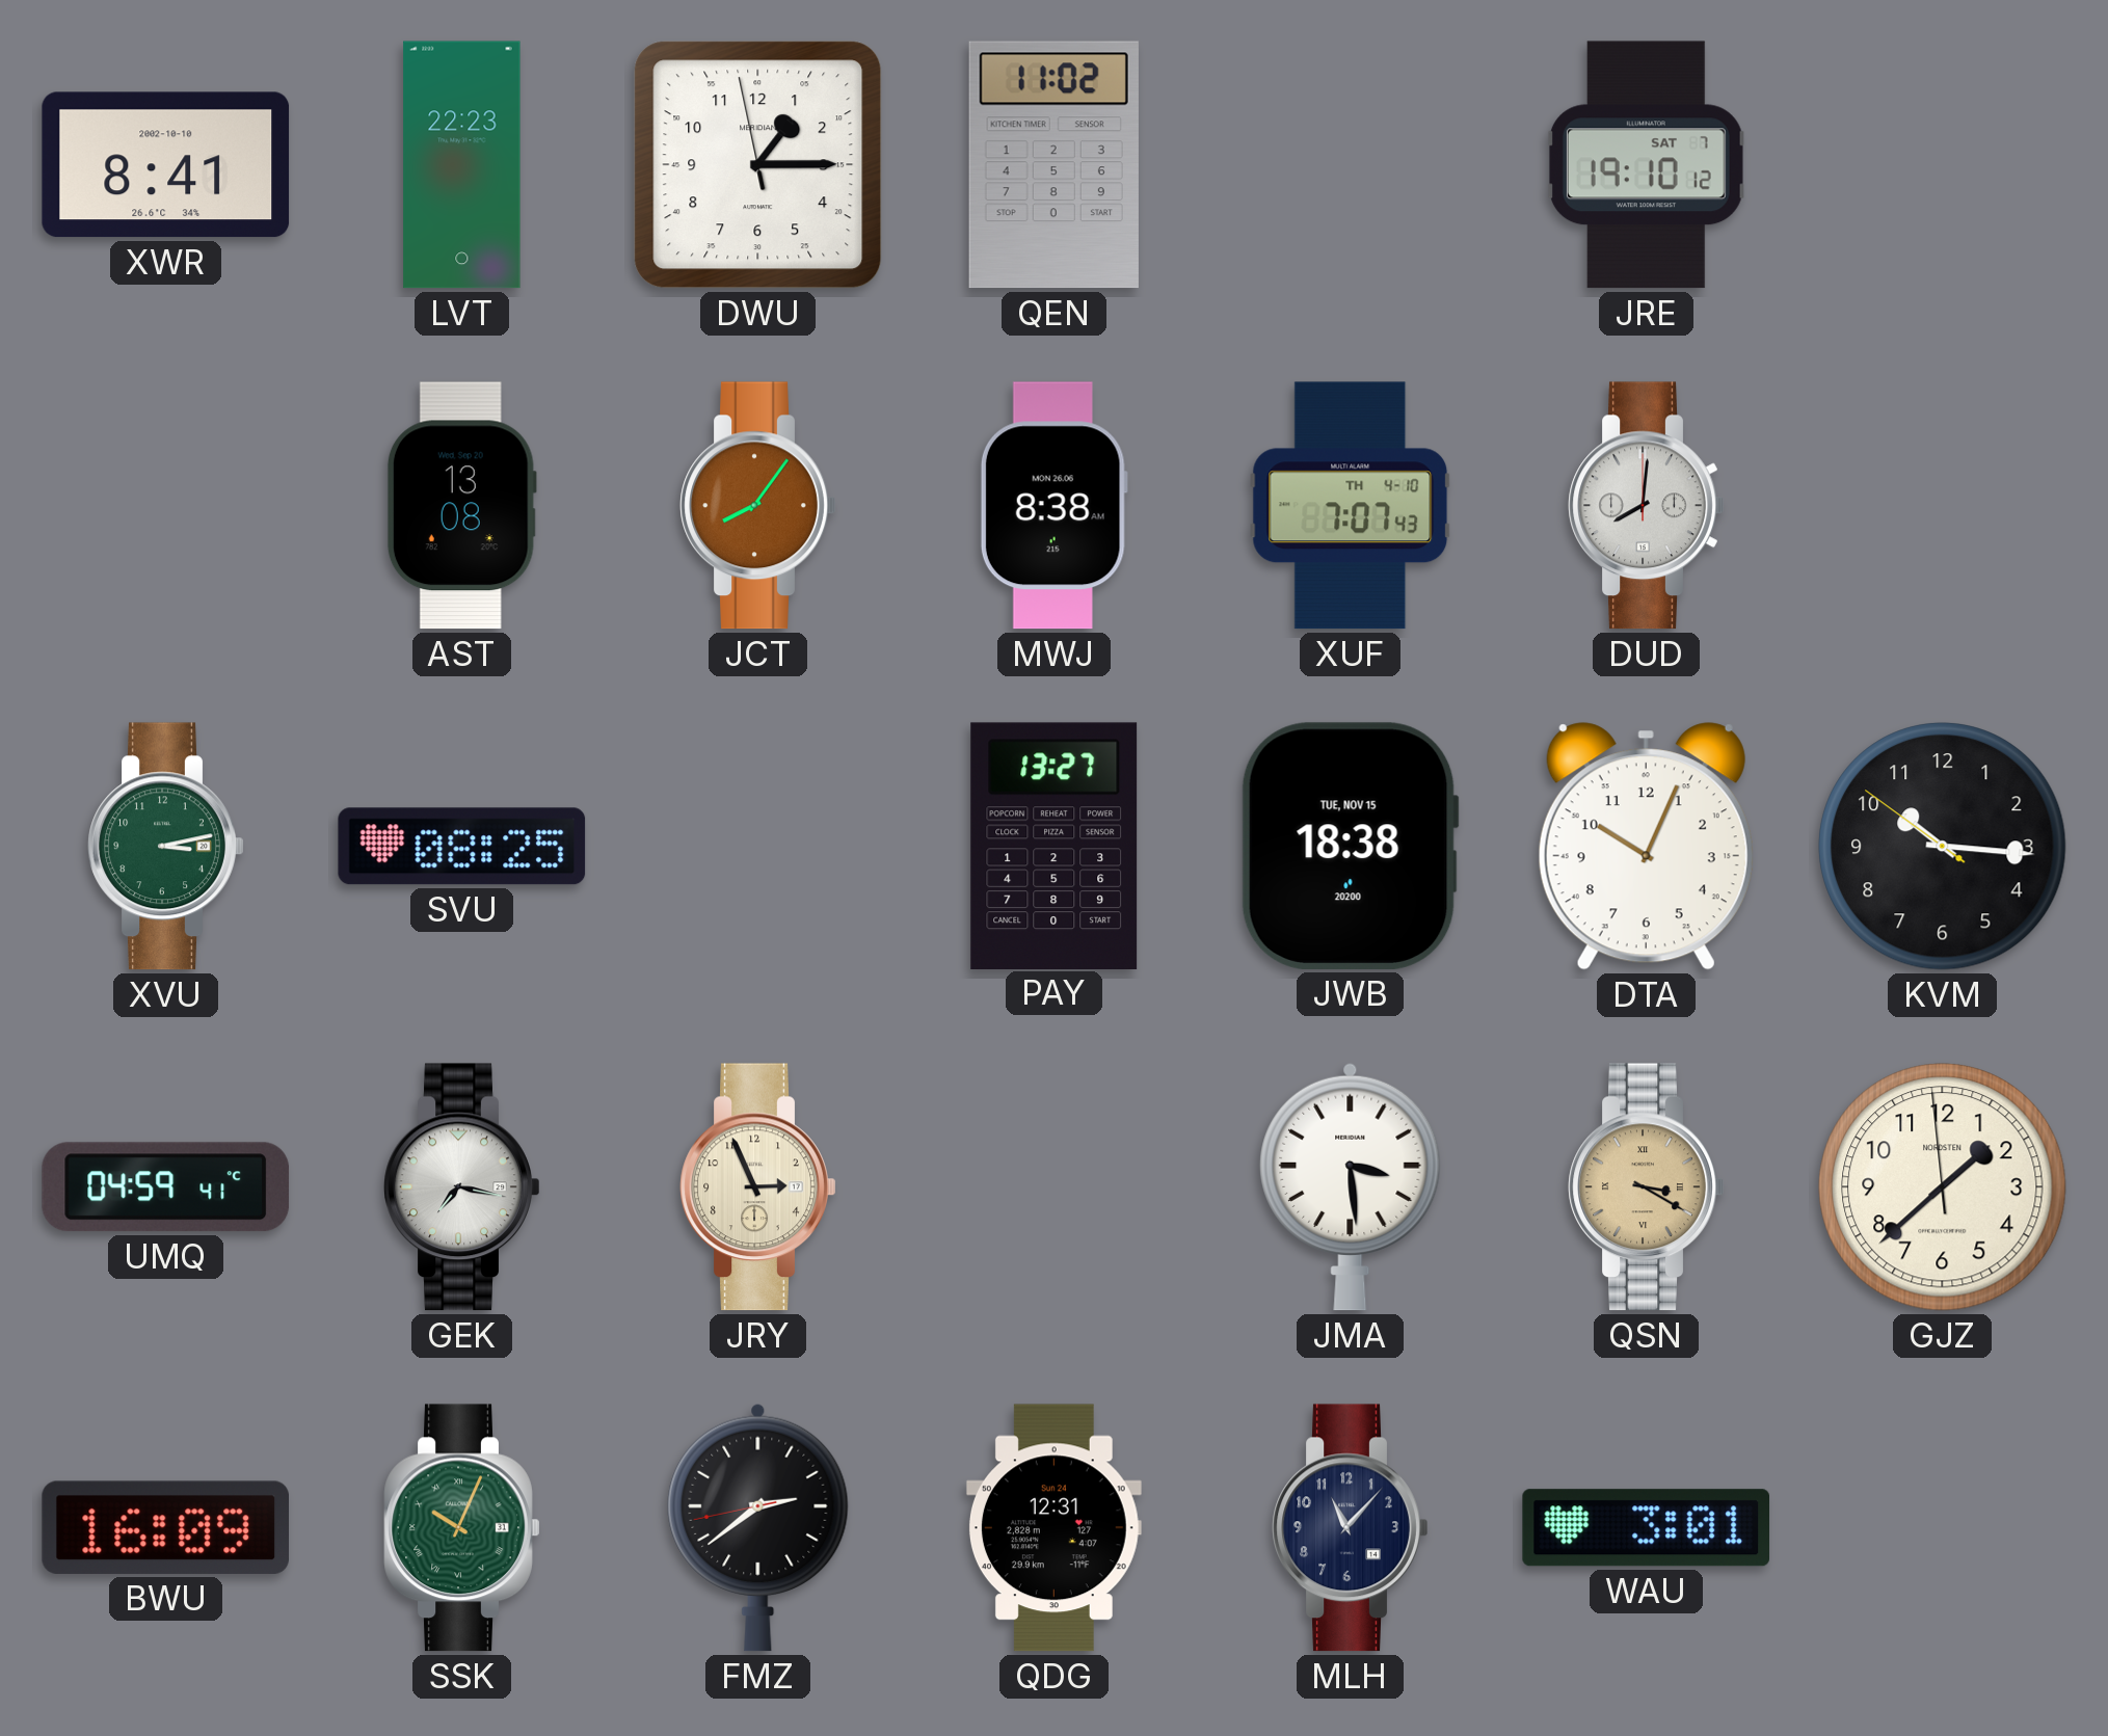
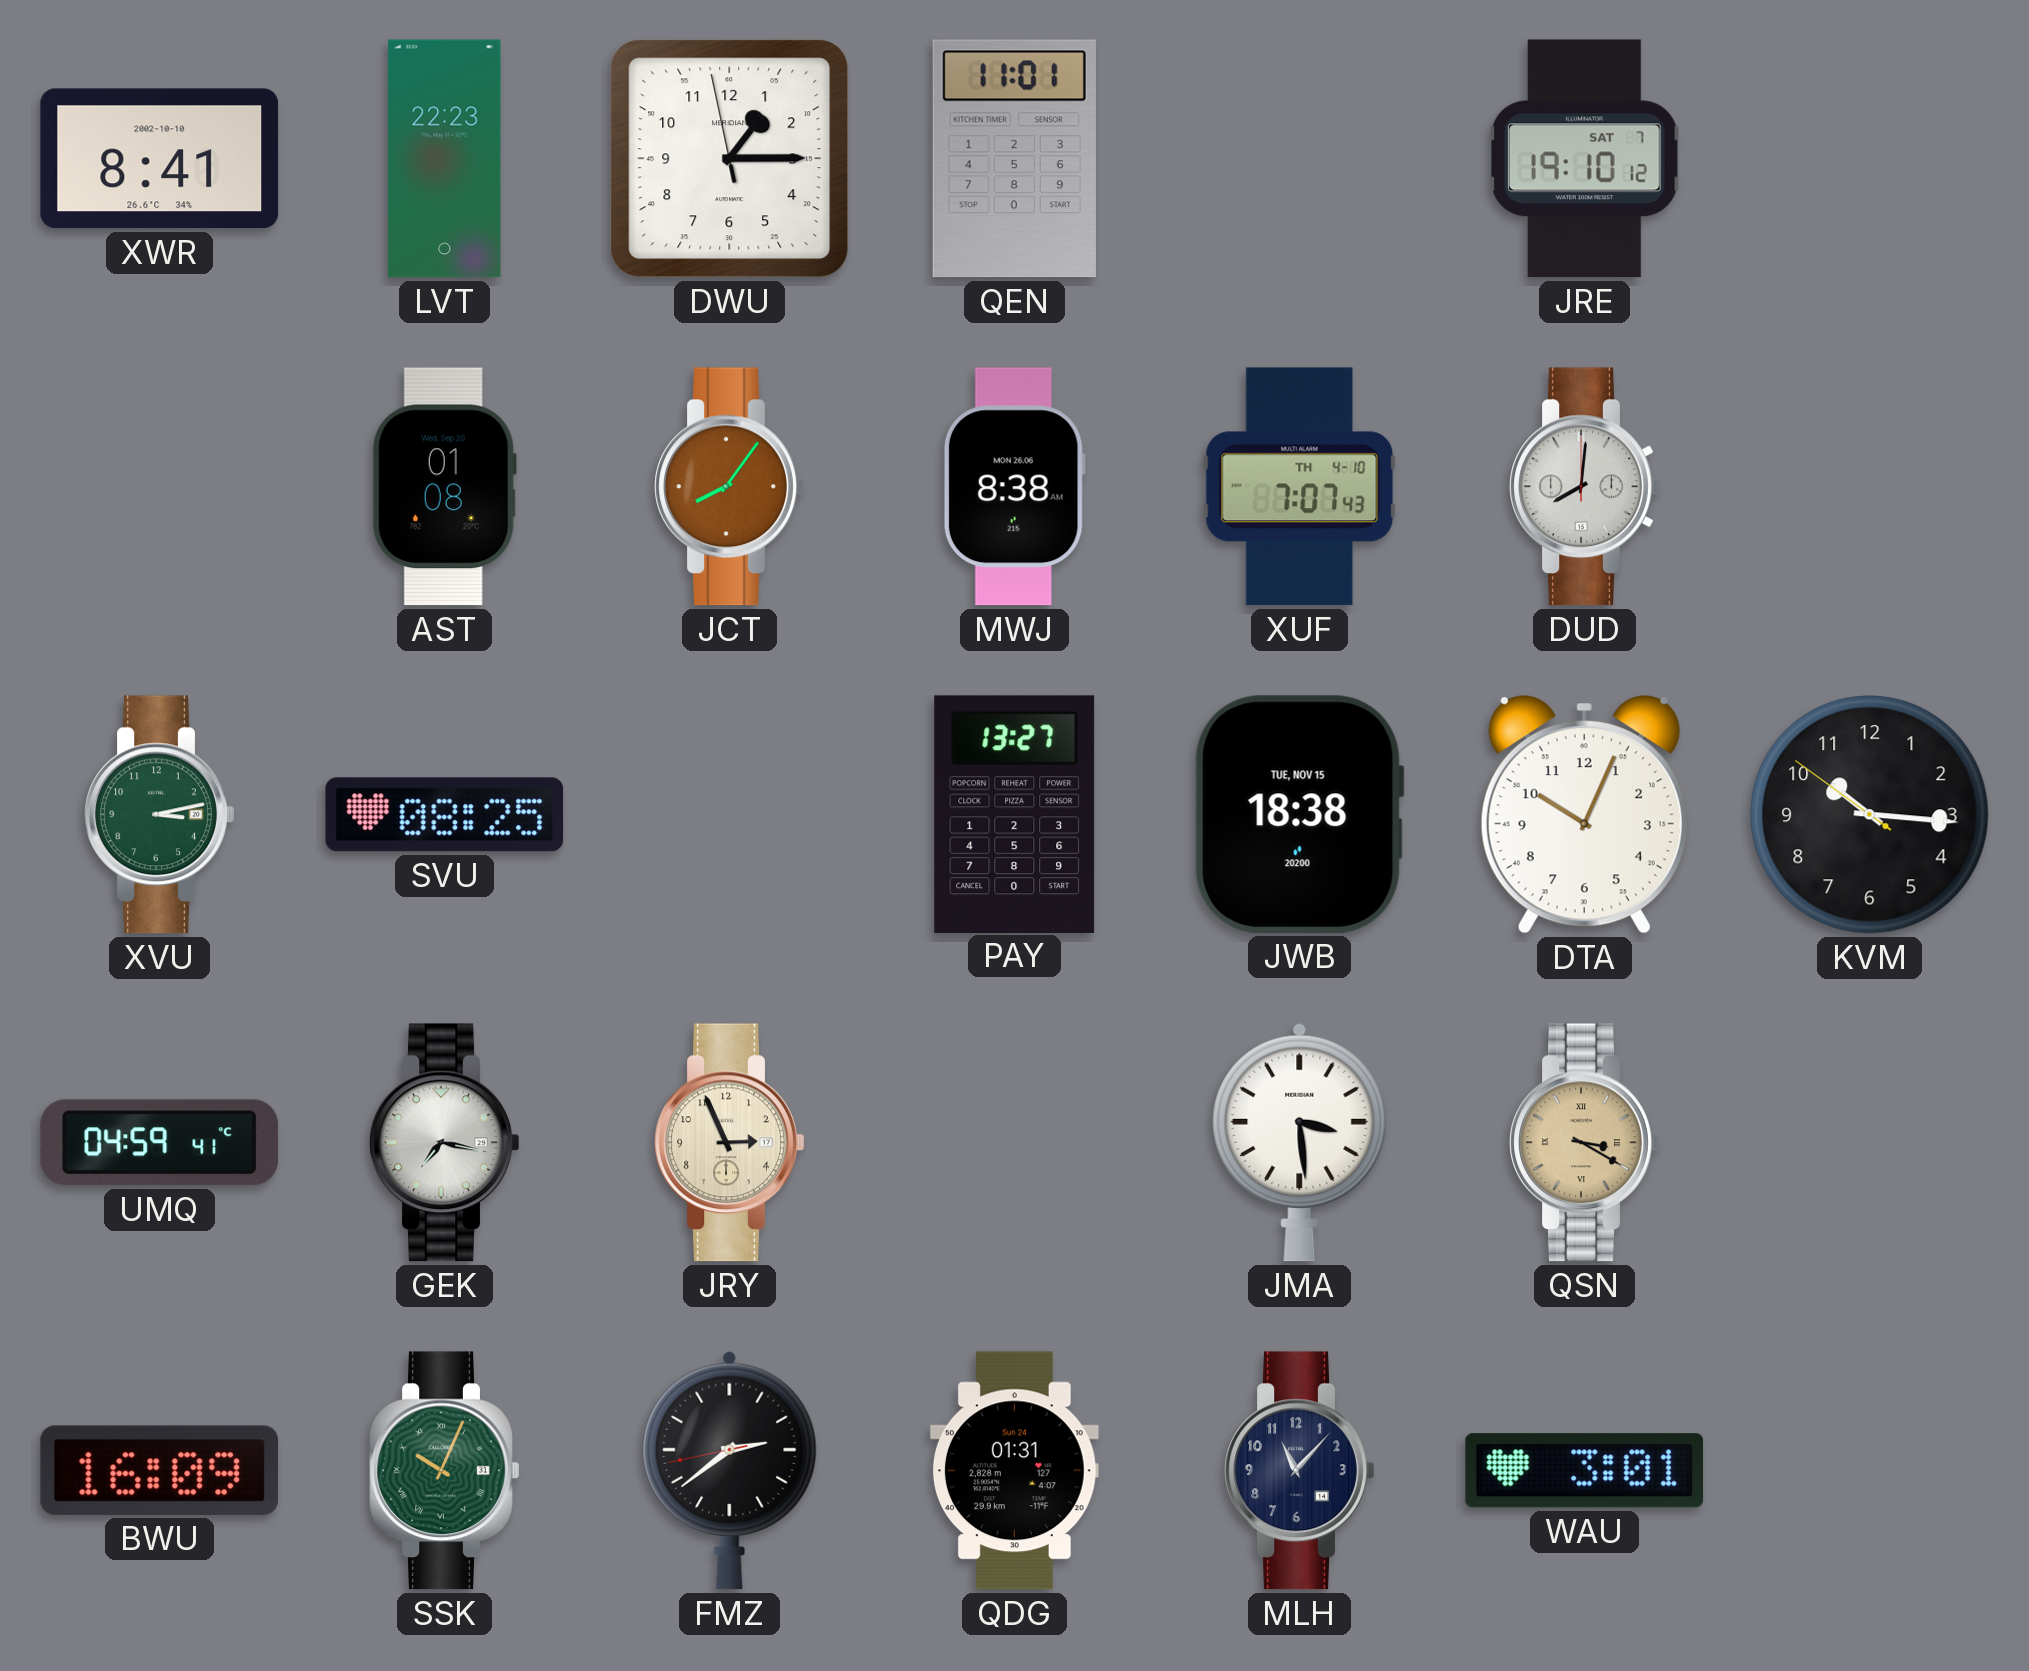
QEN: 11:02 -> 11:01
AST: 13:08 -> 01:08
GJZ: 1:37 -> none
QDG: 12:31 -> 01:31
